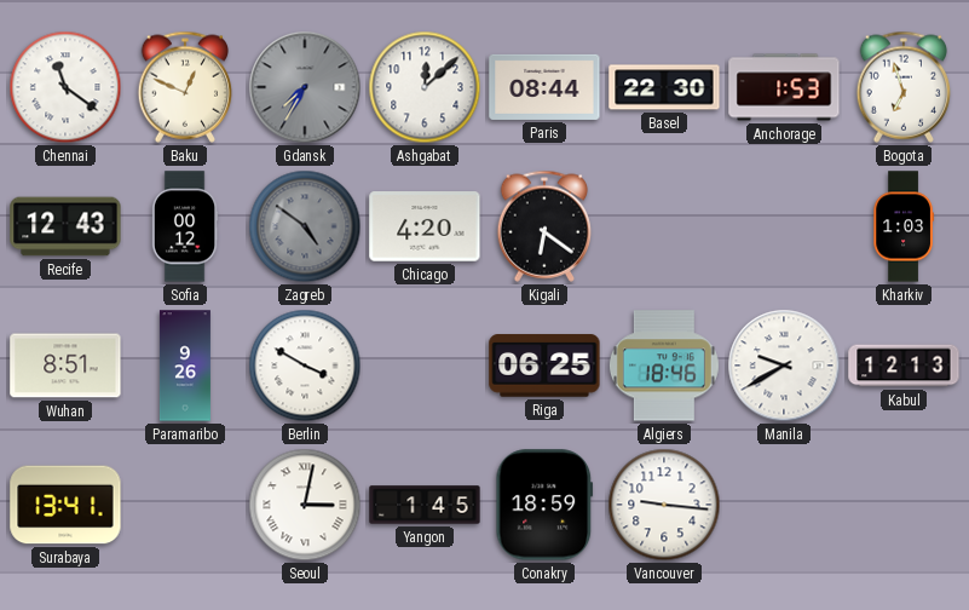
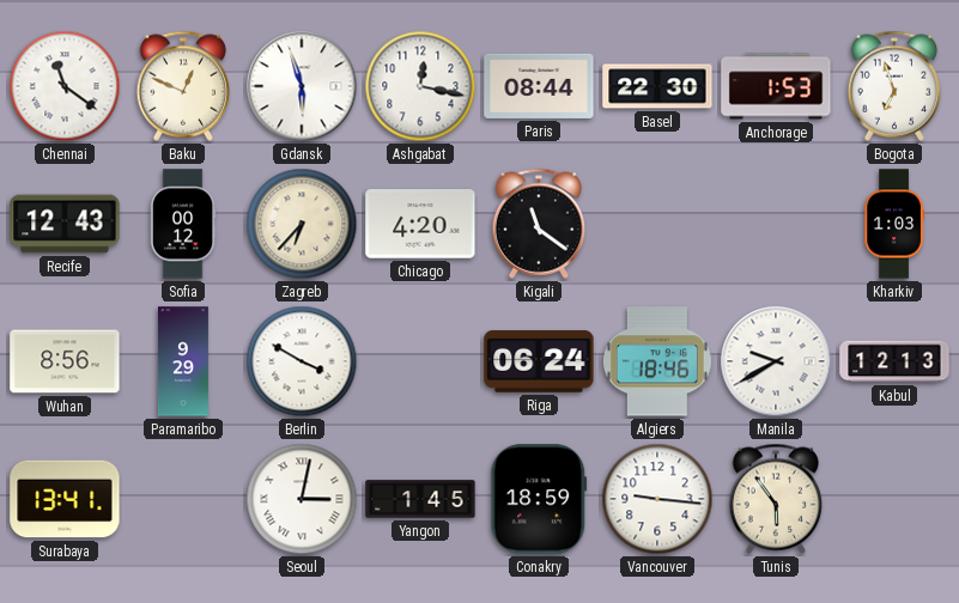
Gdansk: 7:35 -> 5:57
Gdansk dial: grey -> white
Ashgabat: 12:08 -> 12:17
Zagreb: 4:51 -> 6:37
Zagreb dial: grey -> cream
Kigali: 6:21 -> 11:21
Wuhan: 8:51 -> 8:56
Paramaribo: 9:26 -> 9:29
Riga: 06:25 -> 06:24
Tunis: none -> 5:54
